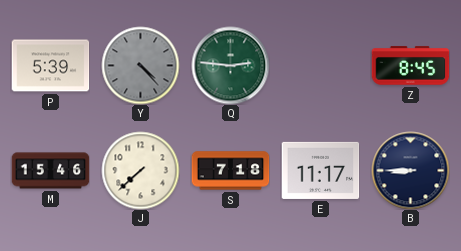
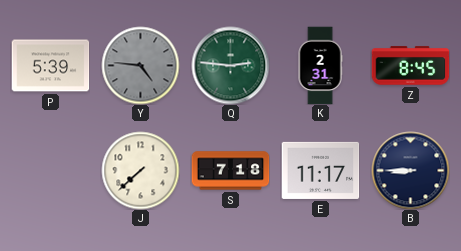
Y: 4:23 -> 4:46
K: none -> 2:31
M: 15:46 -> none
